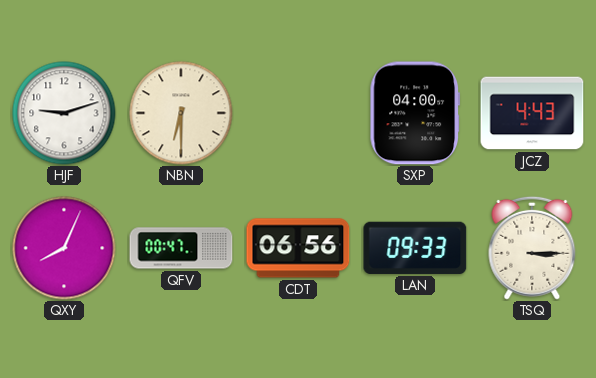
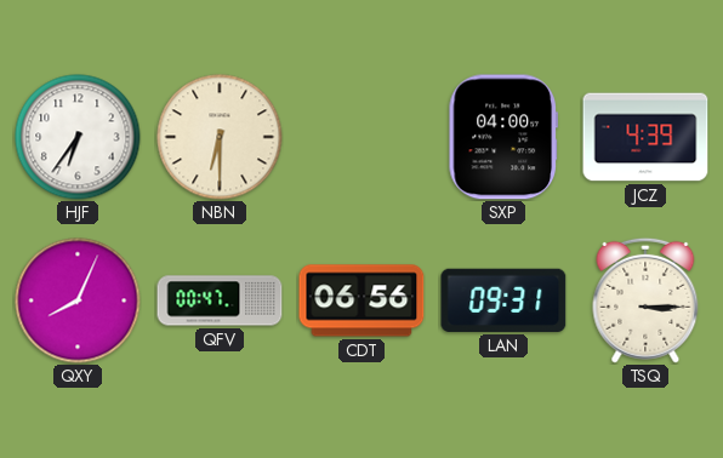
HJF: 9:12 -> 6:36
JCZ: 4:43 -> 4:39
LAN: 09:33 -> 09:31
